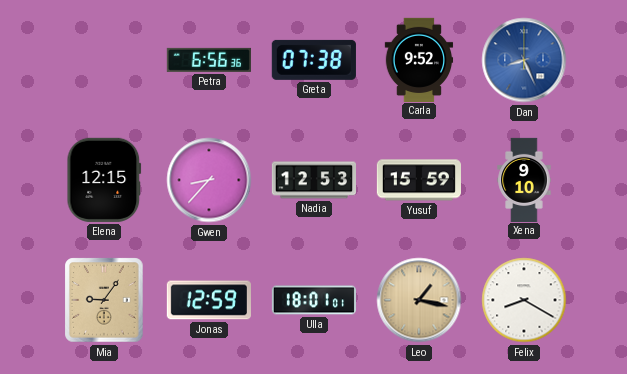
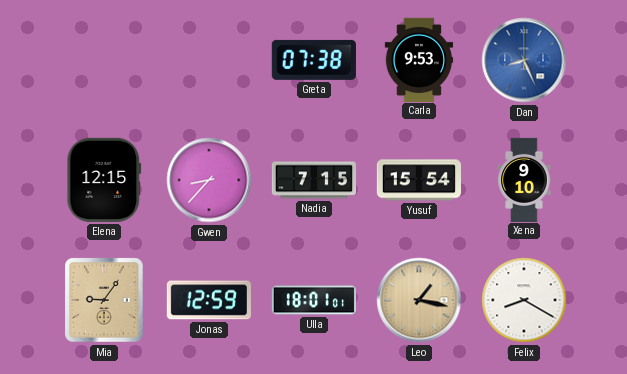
Petra: 6:56 -> none
Carla: 9:52 -> 9:53
Nadia: 12:53 -> 7:15
Yusuf: 15:59 -> 15:54
